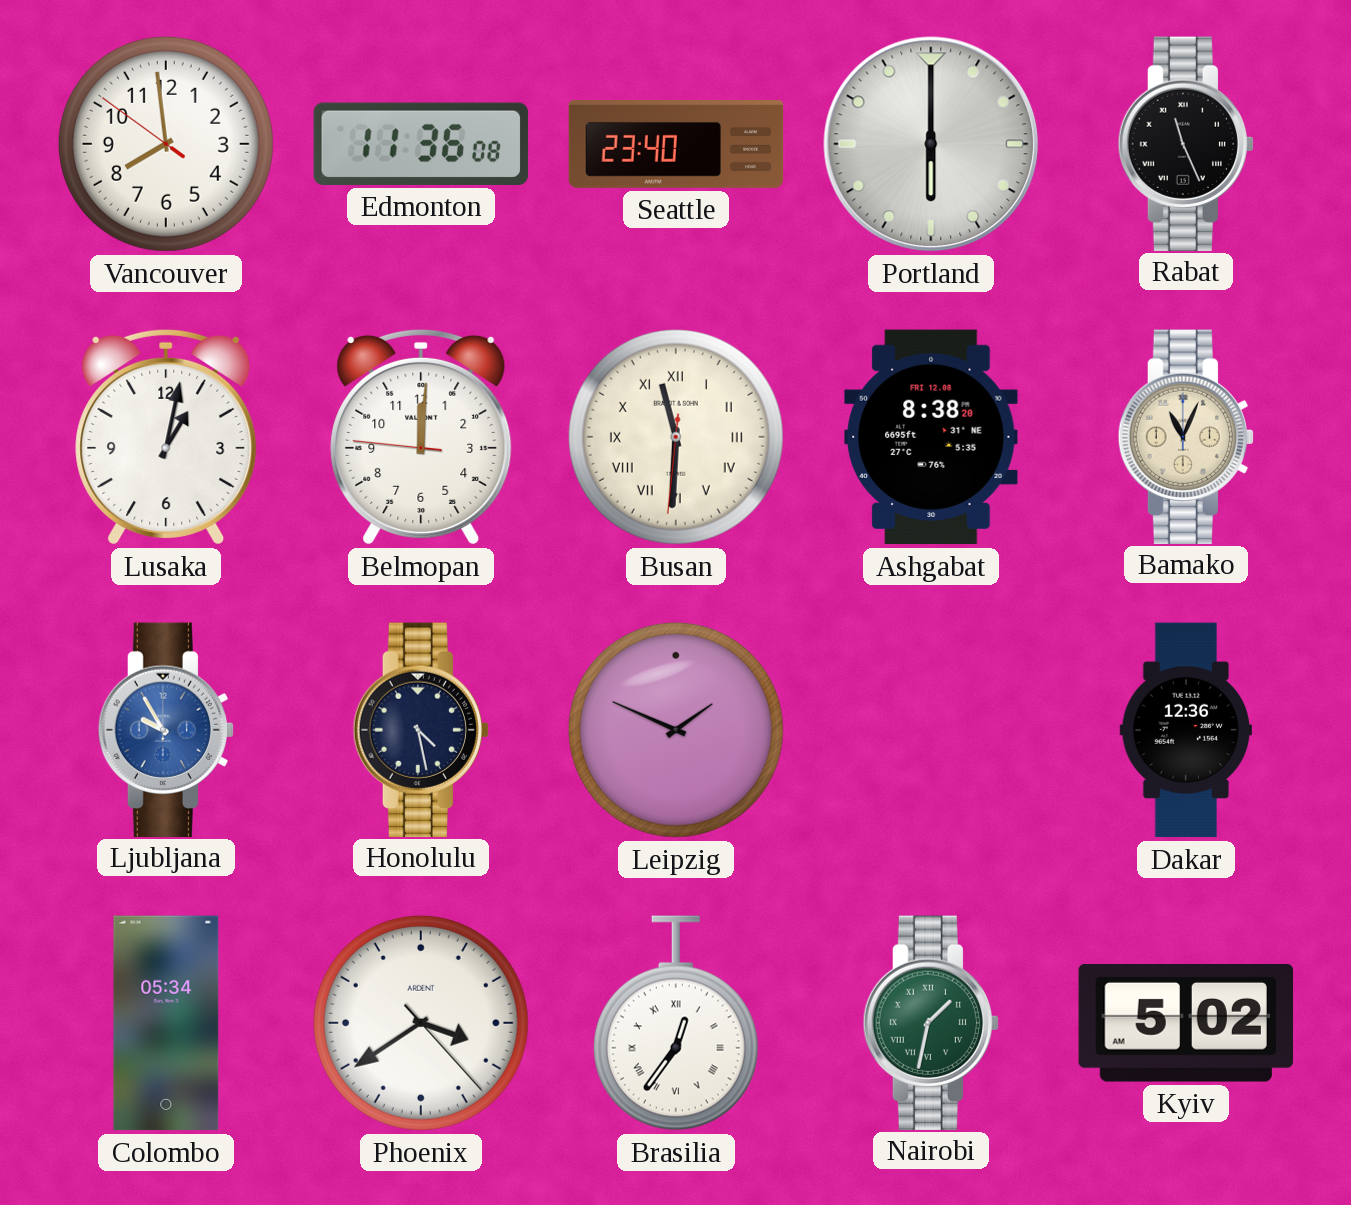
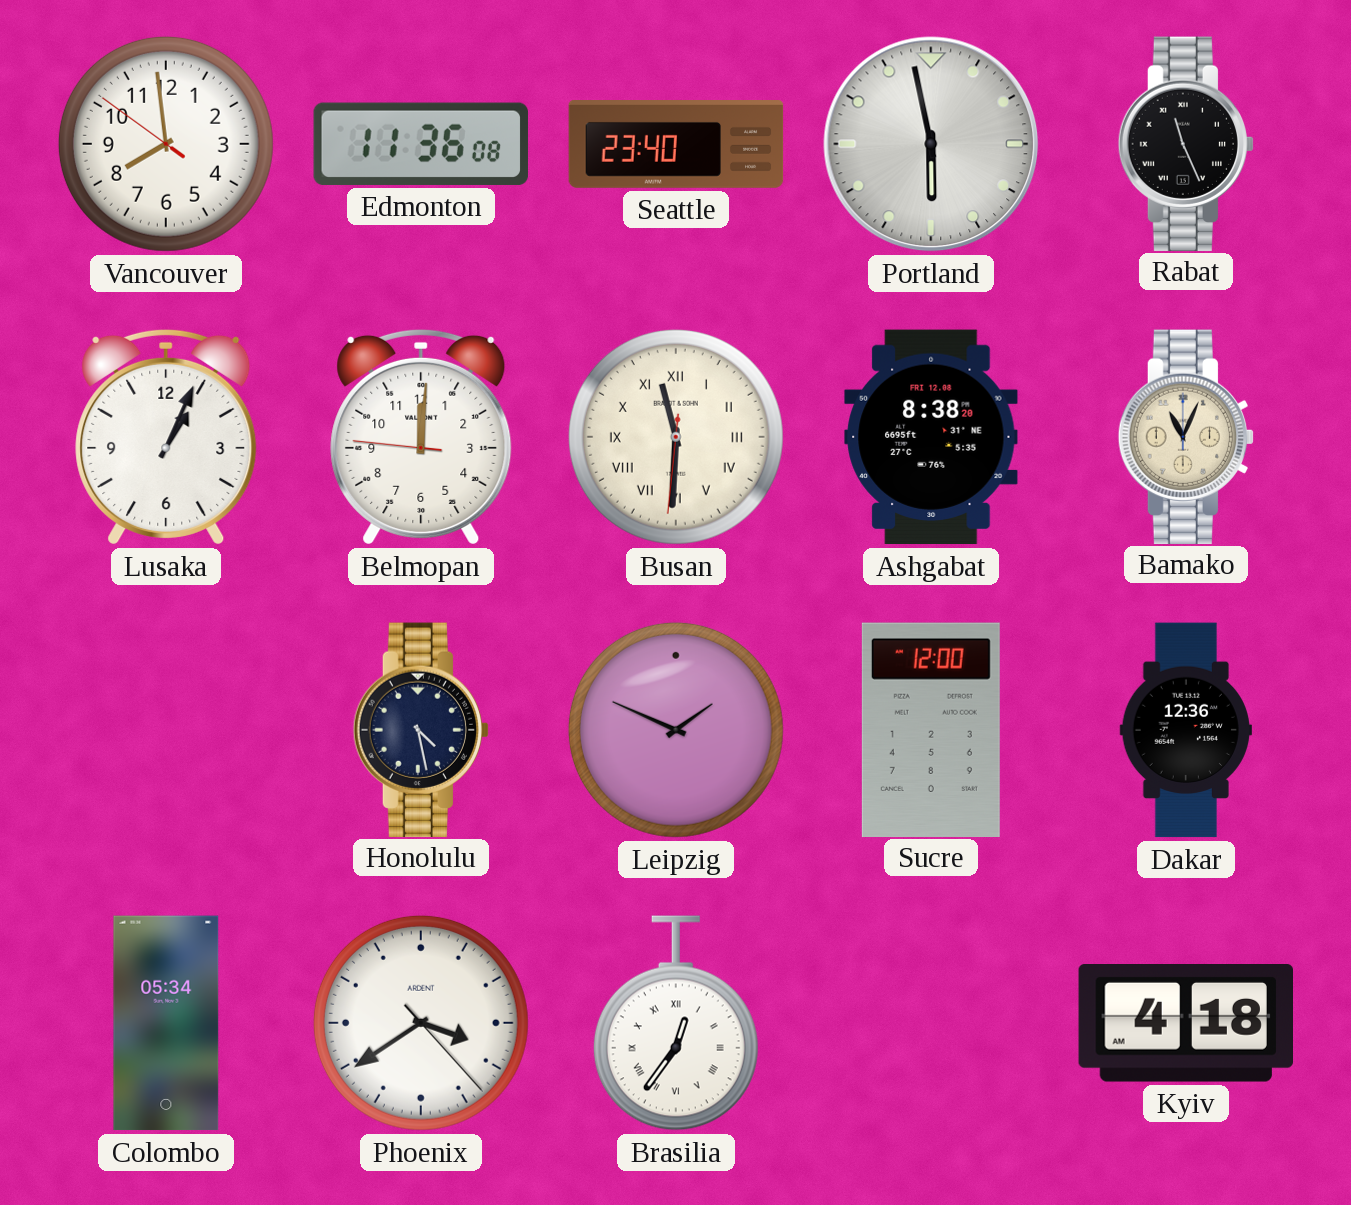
Portland: 6:00 -> 5:58
Lusaka: 1:02 -> 1:04
Ljubljana: 9:55 -> none
Sucre: none -> 12:00
Nairobi: 1:32 -> none
Kyiv: 5:02 -> 4:18
